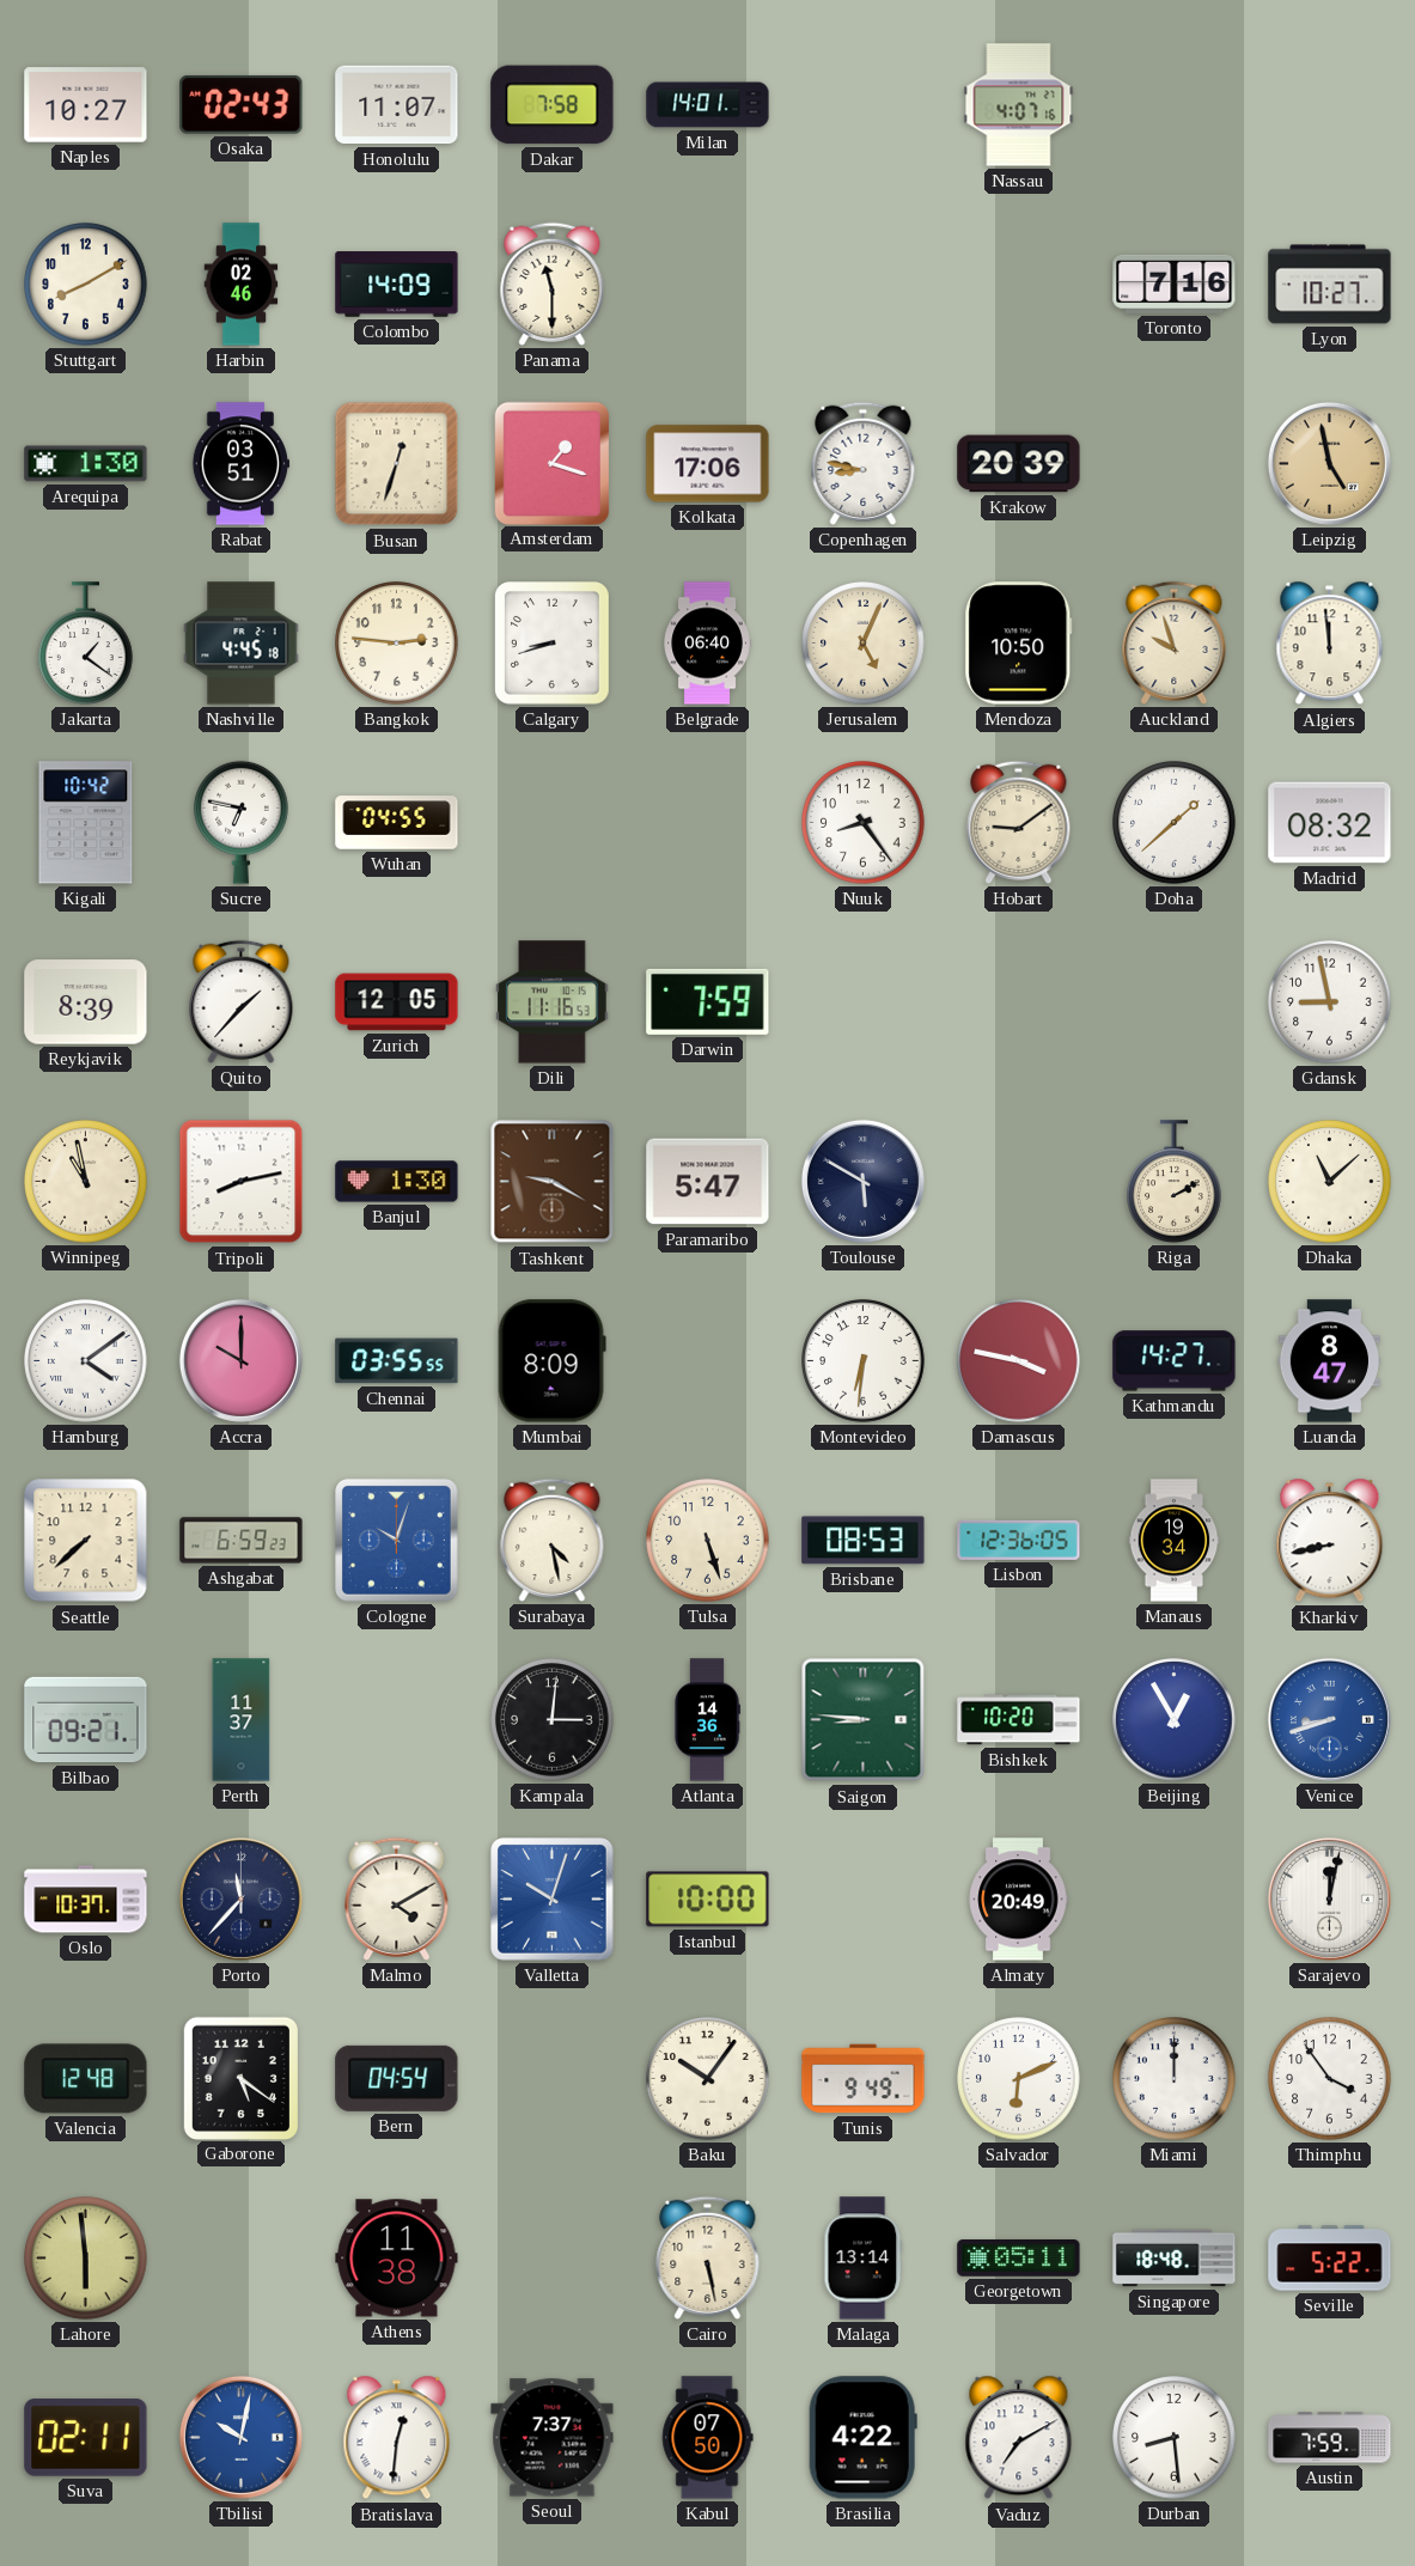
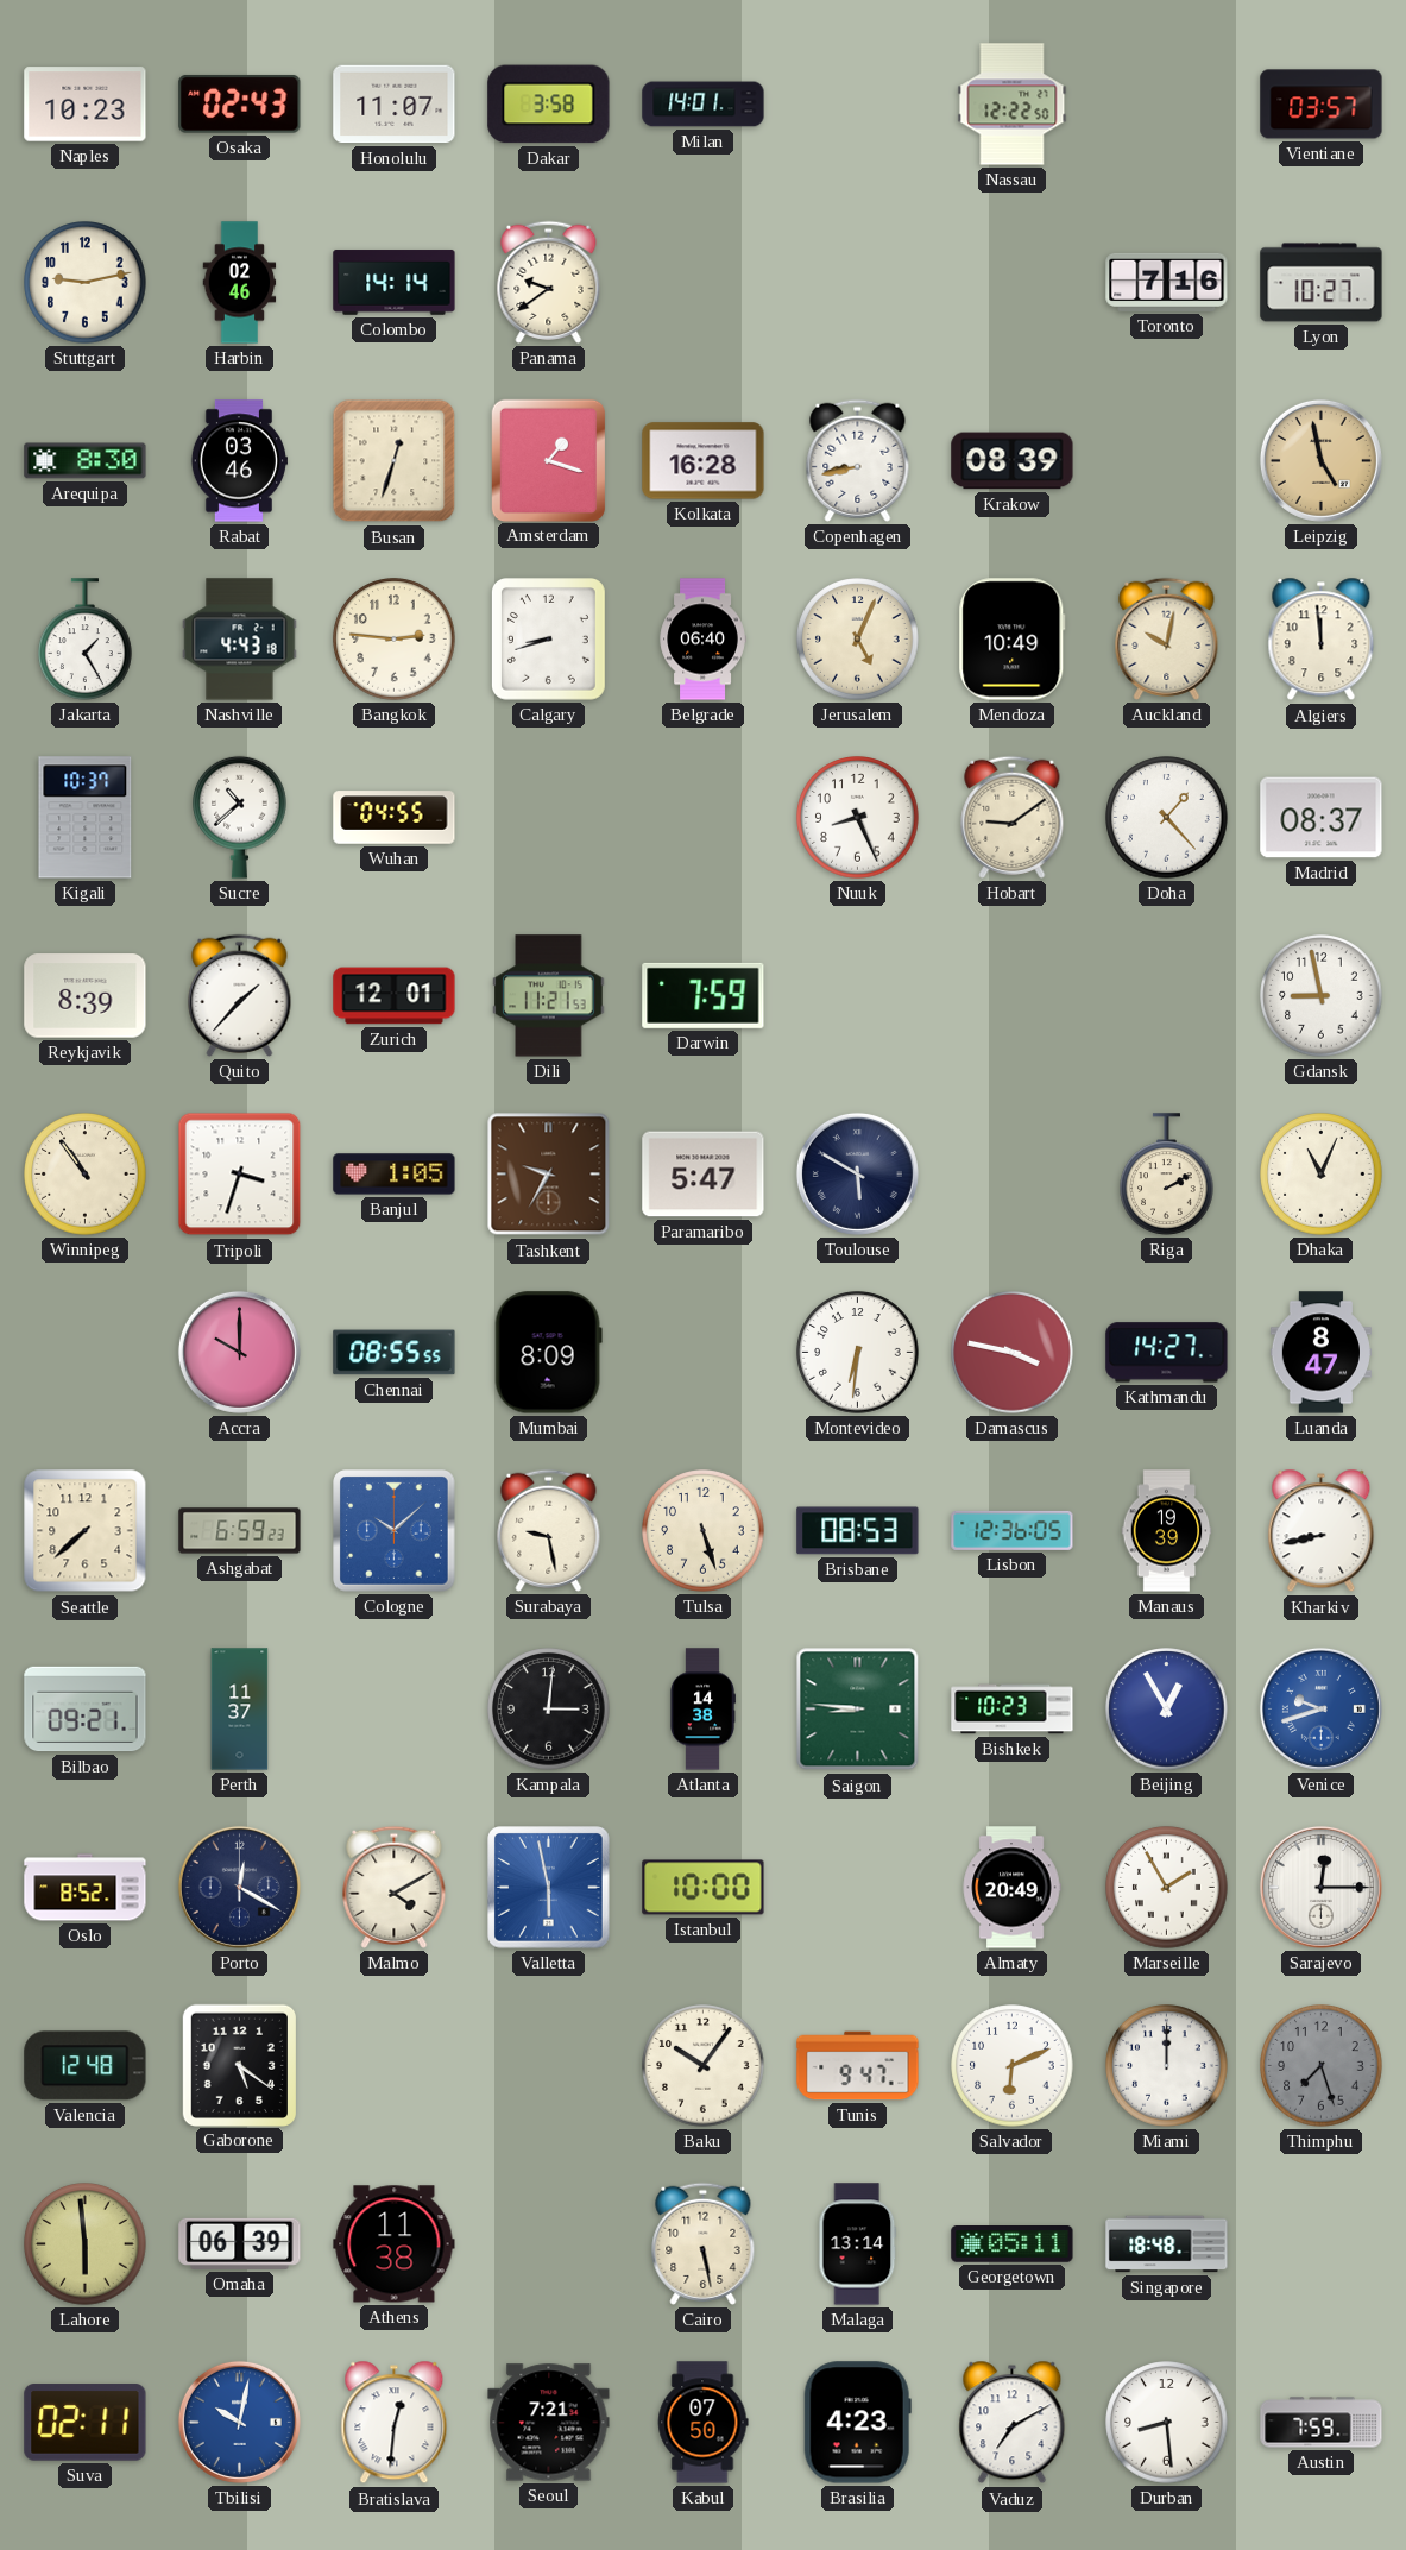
Naples: 10:27 -> 10:23
Dakar: 7:58 -> 3:58
Nassau: 4:07 -> 12:22
Vientiane: none -> 03:57
Stuttgart: 8:10 -> 9:13
Colombo: 14:09 -> 14:14
Panama: 11:30 -> 9:39
Arequipa: 1:30 -> 8:30
Rabat: 03:51 -> 03:46
Kolkata: 17:06 -> 16:28
Copenhagen: 8:47 -> 8:43
Krakow: 20:39 -> 08:39
Jakarta: 1:21 -> 1:25
Nashville: 4:45 -> 4:43
Mendoza: 10:50 -> 10:49
Auckland: 9:57 -> 10:02
Kigali: 10:42 -> 10:37
Sucre: 6:47 -> 10:38
Nuuk: 8:24 -> 8:26
Doha: 1:38 -> 1:23
Madrid: 08:32 -> 08:37
Zurich: 12:05 -> 12:01
Dili: 11:16 -> 11:21
Winnipeg: 10:58 -> 10:54
Tripoli: 8:13 -> 3:33
Banjul: 1:30 -> 1:05
Tashkent: 9:20 -> 9:35
Dhaka: 11:08 -> 11:04
Hamburg: 4:09 -> none
Chennai: 03:55 -> 08:55
Cologne: 10:03 -> 10:08
Surabaya: 4:28 -> 9:28
Manaus: 19:34 -> 19:39
Atlanta: 14:36 -> 14:38
Bishkek: 10:20 -> 10:23
Venice: 8:42 -> 9:42
Oslo: 10:37 -> 8:52
Porto: 11:37 -> 12:20
Valletta: 10:03 -> 5:58
Marseille: none -> 1:55
Sarajevo: 12:02 -> 12:15
Bern: 04:54 -> none
Tunis: 9:49 -> 9:47
Thimphu: 3:54 -> 7:27
Thimphu dial: white -> grey
Omaha: none -> 06:39
Seville: 5:22 -> none
Seoul: 7:37 -> 7:21
Brasilia: 4:22 -> 4:23
